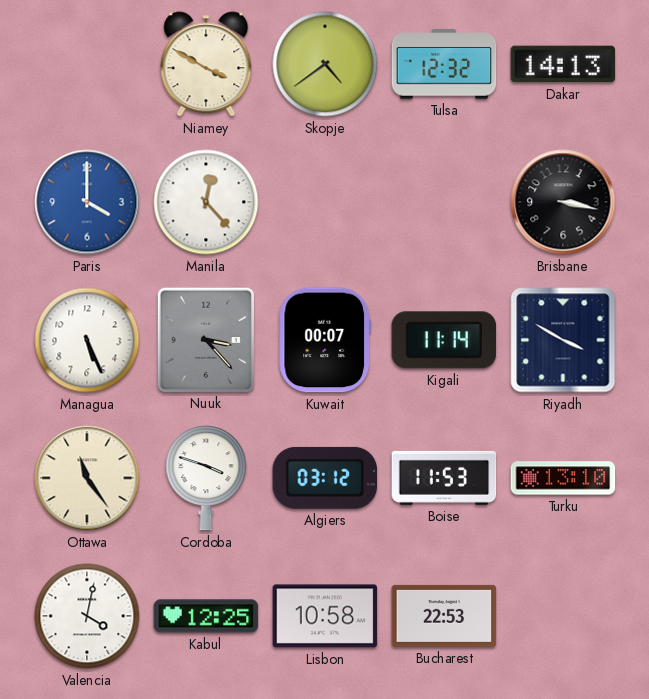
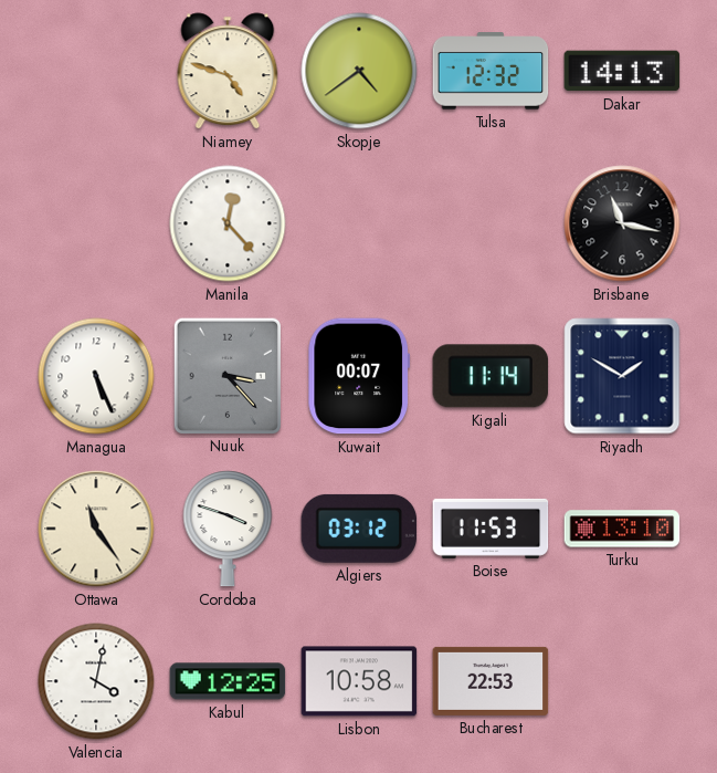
Niamey: 3:50 -> 4:48
Paris: 4:00 -> none
Brisbane: 3:17 -> 11:17
Riyadh: 3:50 -> 1:50
